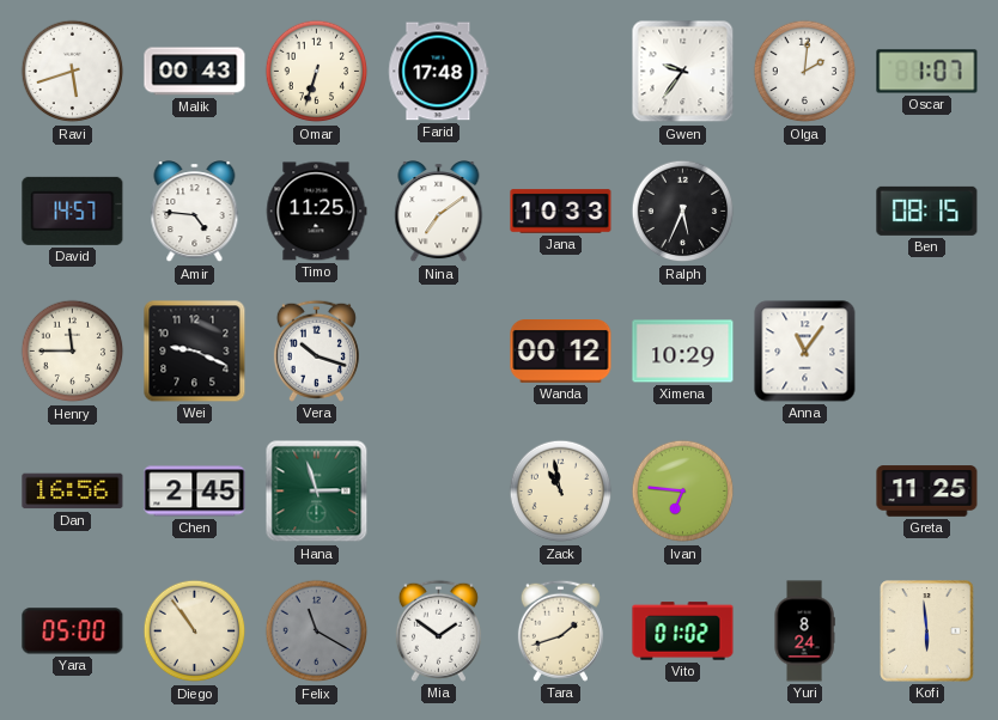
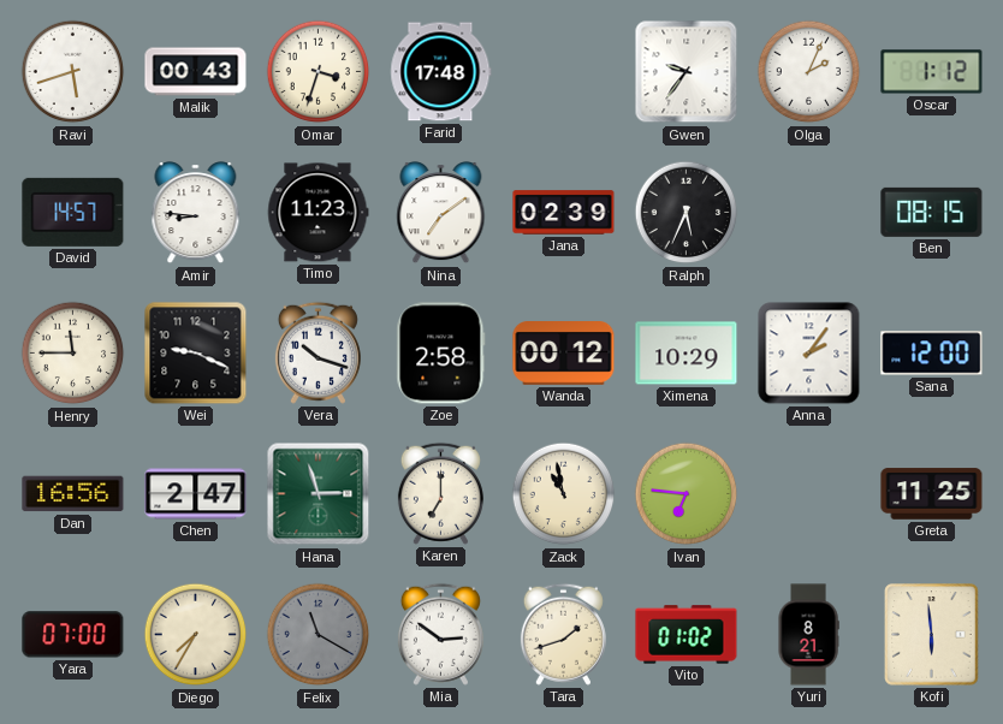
Omar: 6:33 -> 3:33
Olga: 2:01 -> 2:04
Oscar: 1:07 -> 1:12
Amir: 4:46 -> 8:46
Timo: 11:25 -> 11:23
Jana: 10:33 -> 02:39
Zoe: none -> 2:58
Anna: 11:06 -> 2:06
Sana: none -> 12:00
Chen: 2:45 -> 2:47
Karen: none -> 7:00
Yara: 05:00 -> 07:00
Diego: 10:54 -> 7:35
Mia: 1:51 -> 2:51
Yuri: 8:24 -> 8:21
